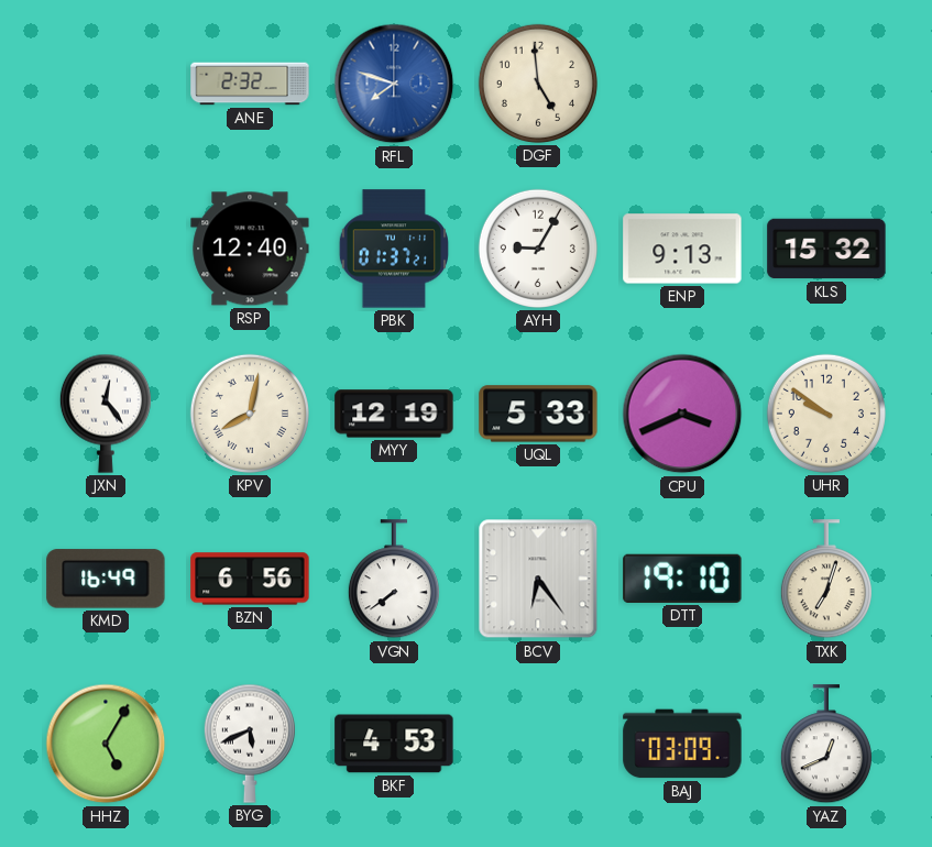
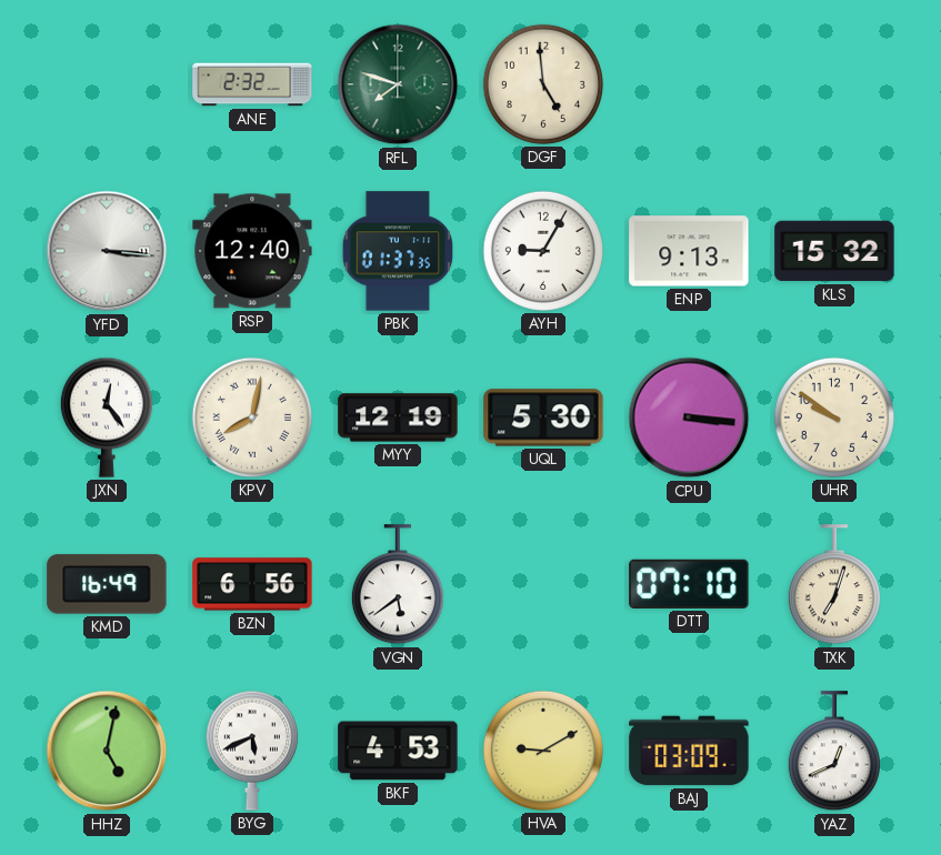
RFL dial: blue -> green
YFD: none -> 3:16
PBK: 01:37:21 -> 01:37:35
UQL: 5:33 -> 5:30
CPU: 3:41 -> 3:16
VGN: 7:39 -> 5:39
BCV: 6:24 -> none
DTT: 19:10 -> 07:10
HHZ: 5:05 -> 5:02
HVA: none -> 9:10
